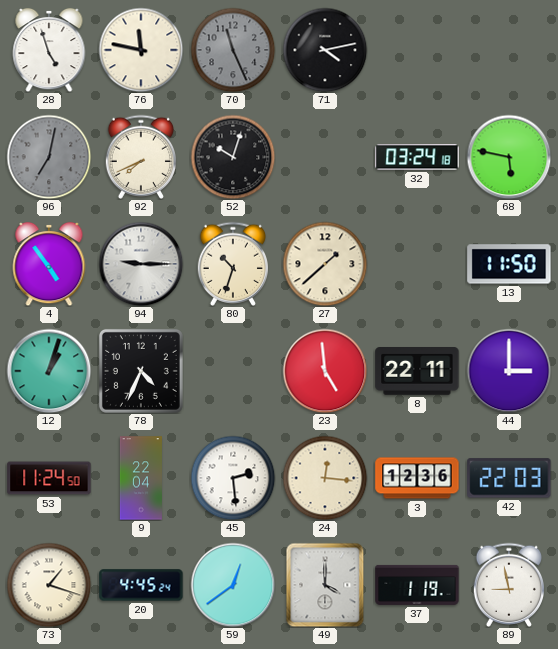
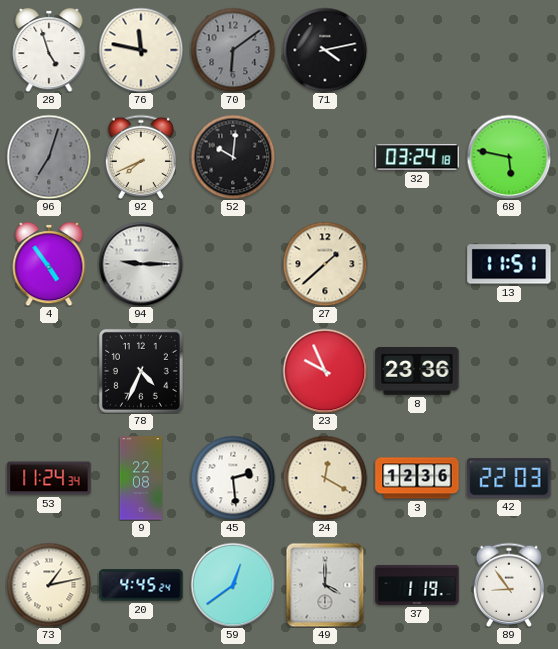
70: 11:26 -> 6:09
96: 7:02 -> 7:03
52: 10:03 -> 10:01
80: 10:33 -> none
13: 11:50 -> 11:51
12: 1:03 -> none
23: 4:59 -> 9:56
8: 22:11 -> 23:36
44: 3:00 -> none
53: 11:24:50 -> 11:24:34
9: 22:04 -> 22:08
24: 12:16 -> 12:20
73: 1:18 -> 1:13
89: 8:58 -> 8:54
